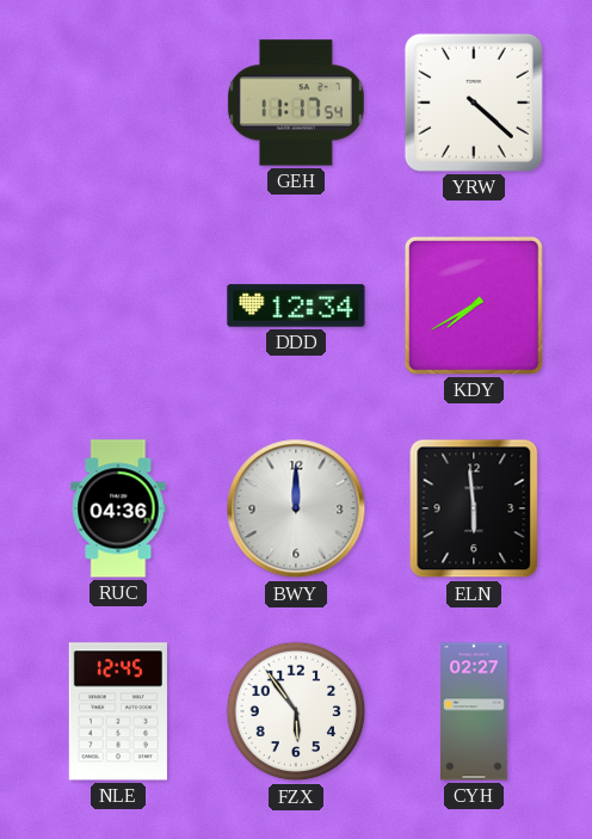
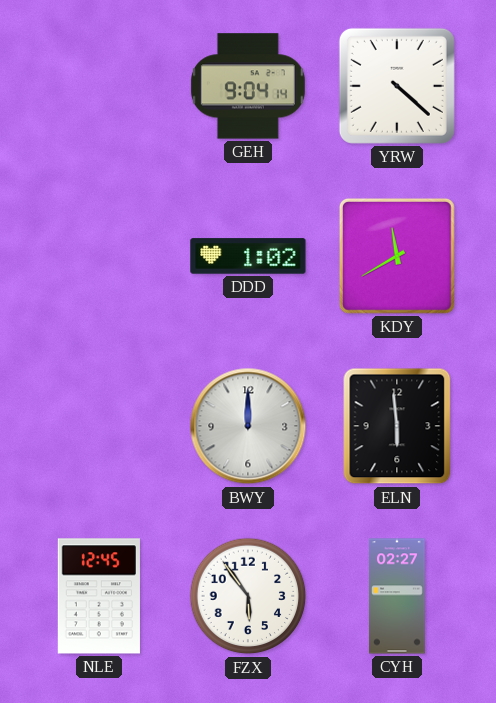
GEH: 11:17 -> 9:04
DDD: 12:34 -> 1:02
KDY: 7:40 -> 11:40
RUC: 04:36 -> none
